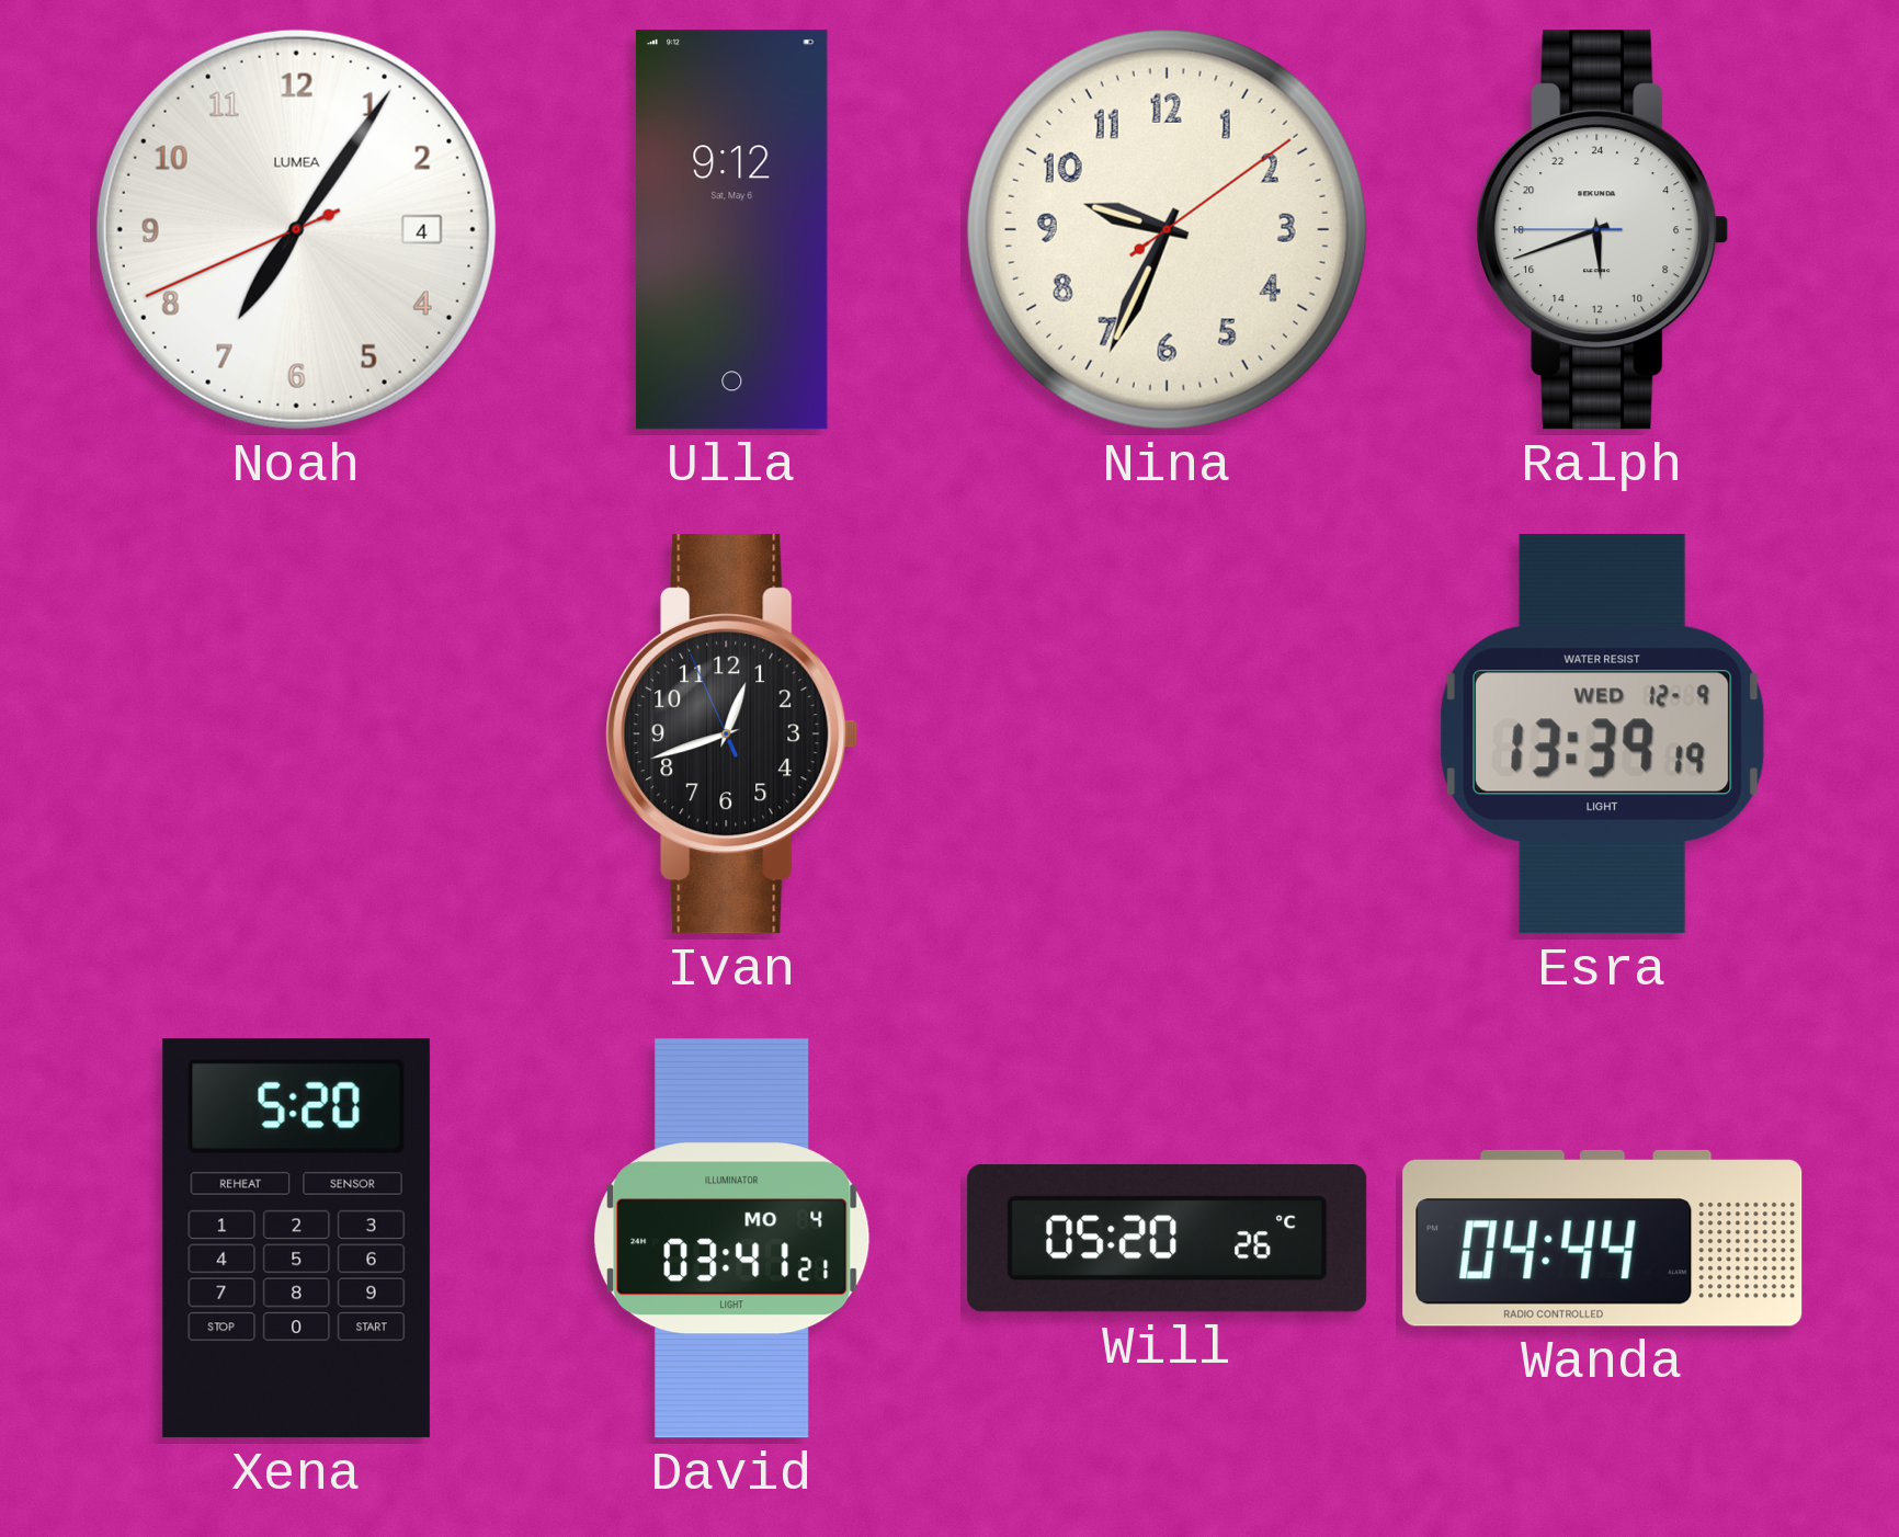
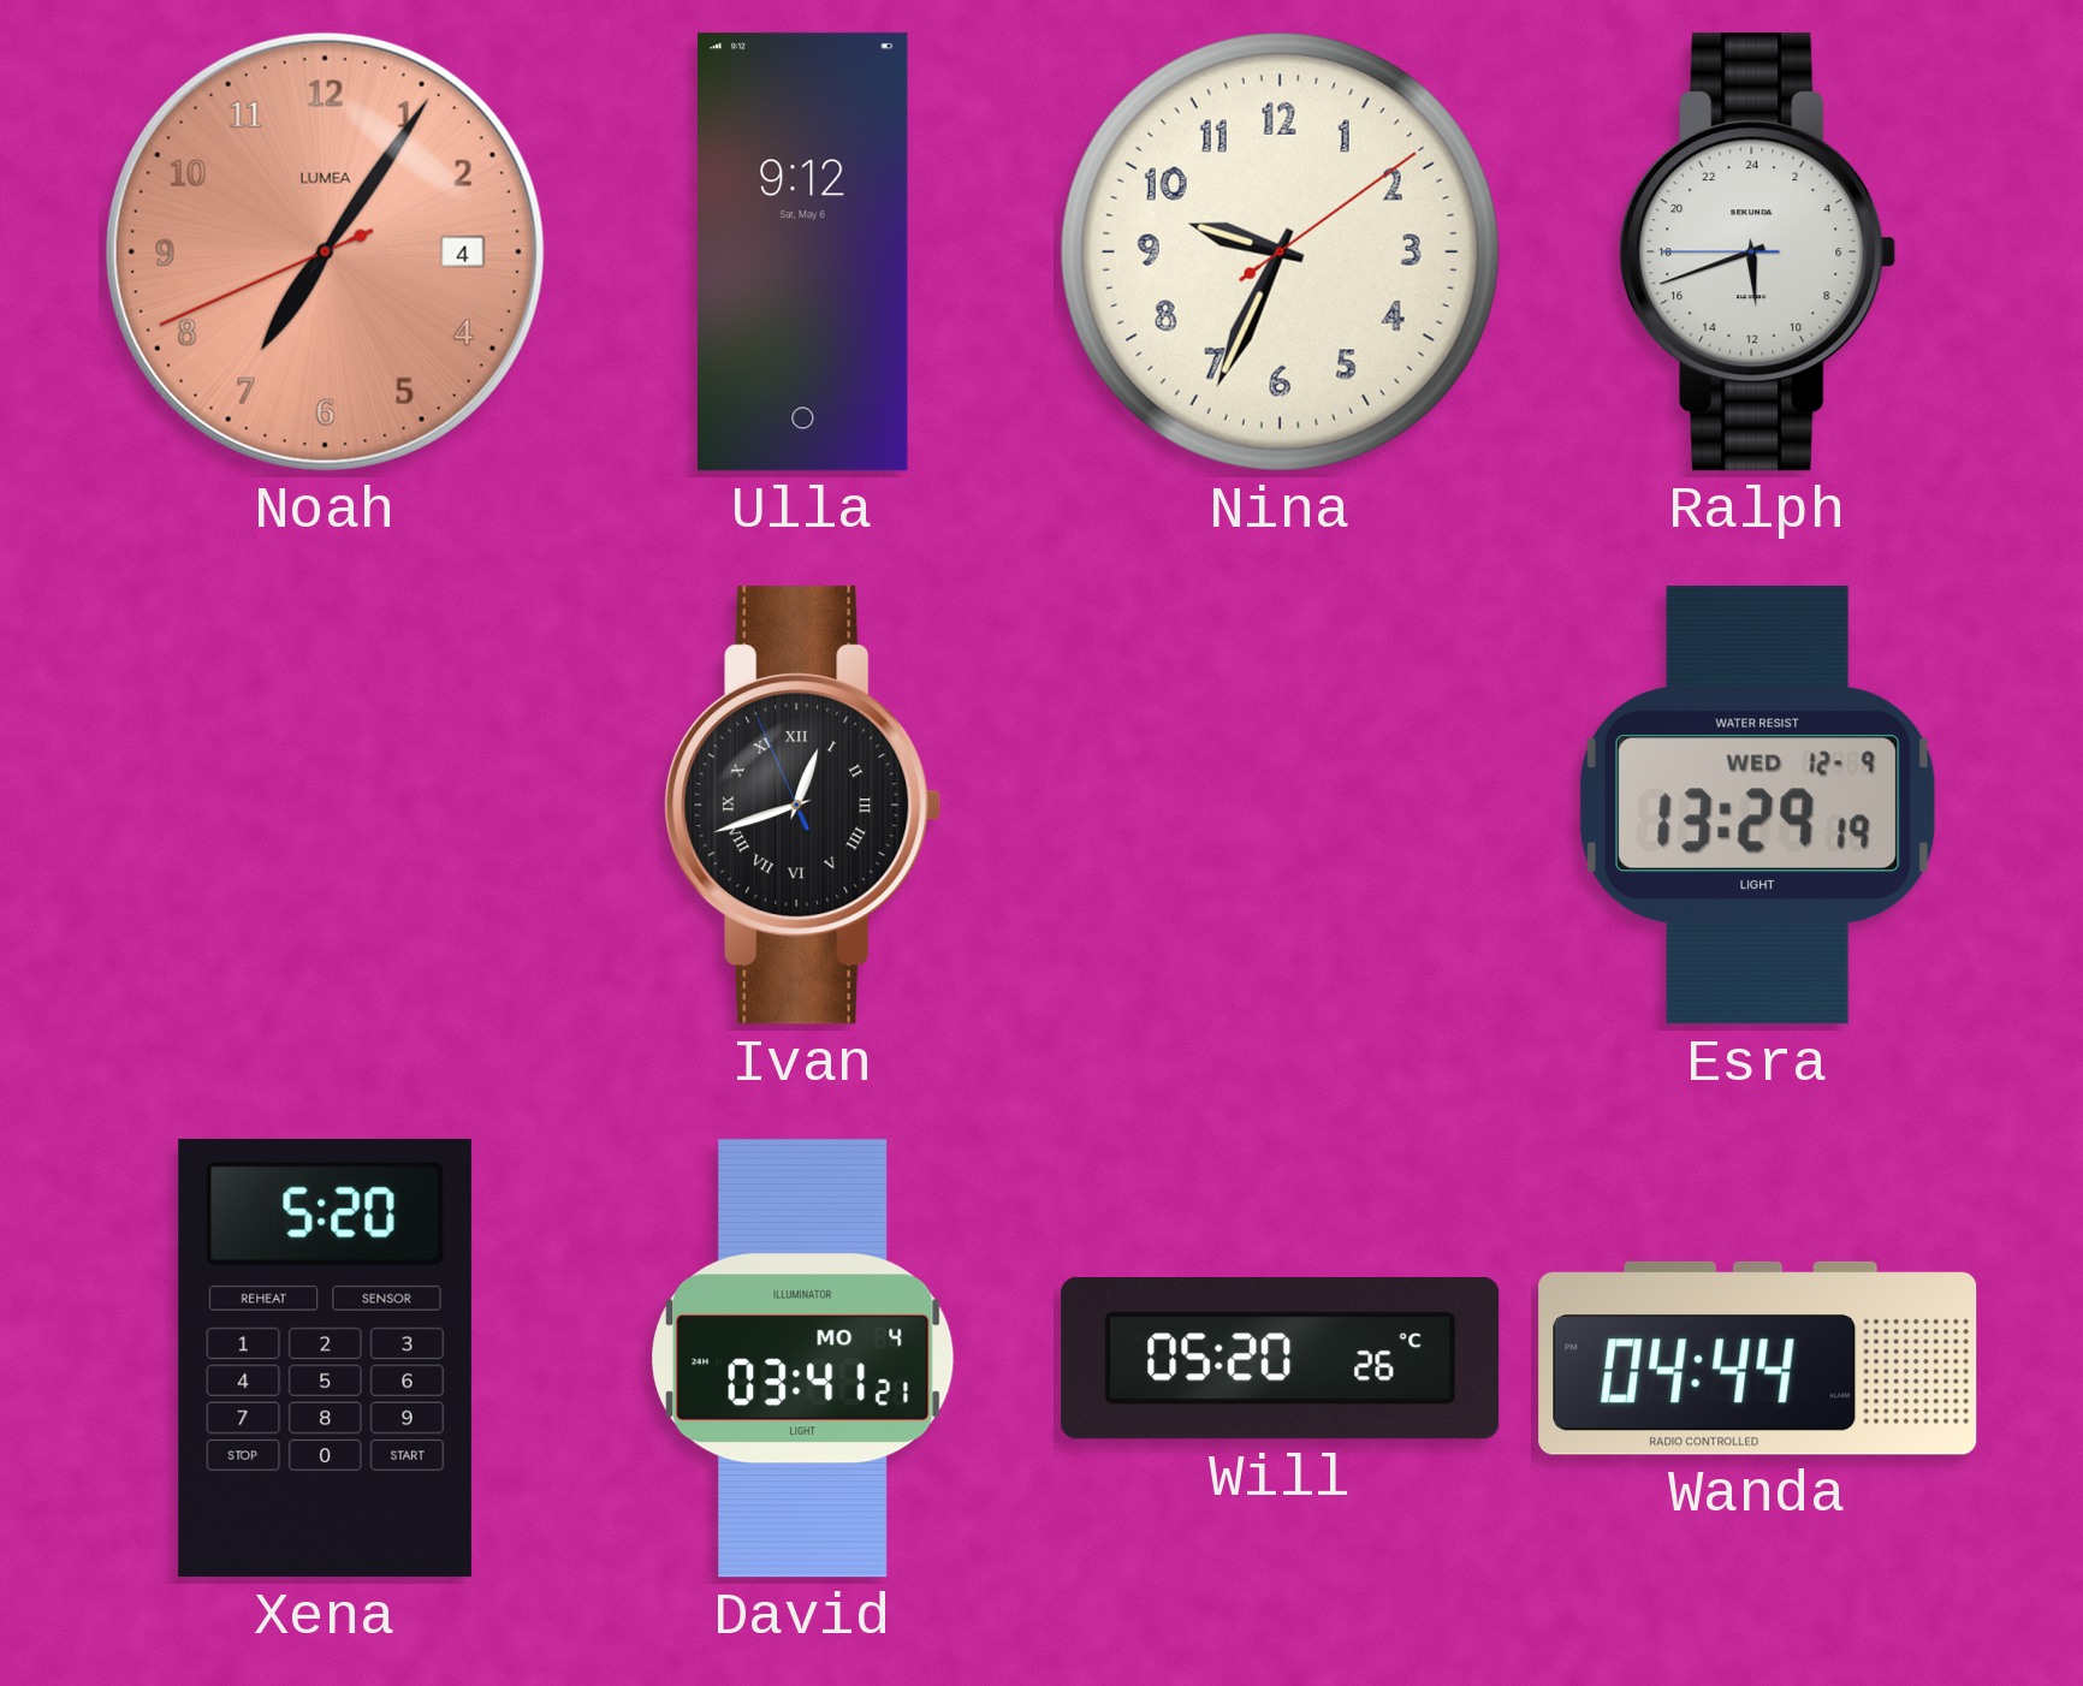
Noah dial: white -> salmon
Ivan numerals: Arabic -> Roman
Esra: 13:39 -> 13:29
